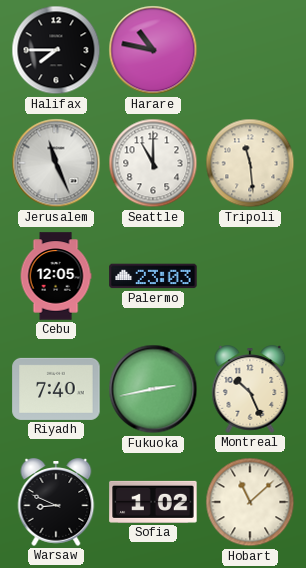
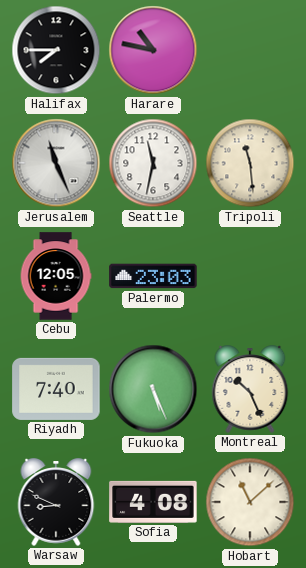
Seattle: 11:00 -> 11:32
Fukuoka: 2:43 -> 5:26
Sofia: 1:02 -> 4:08
